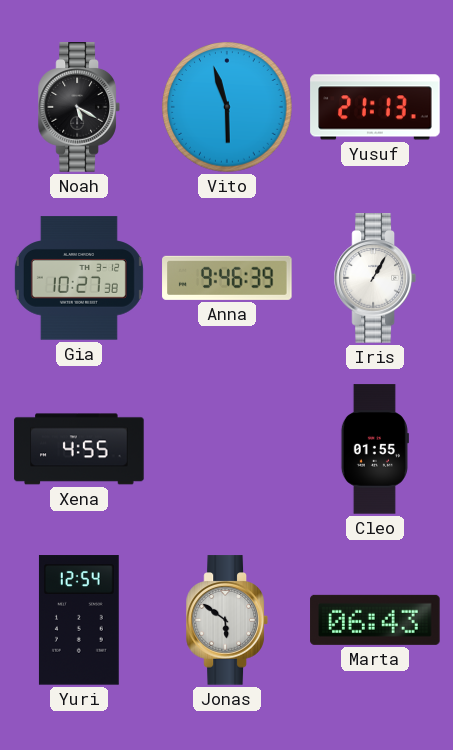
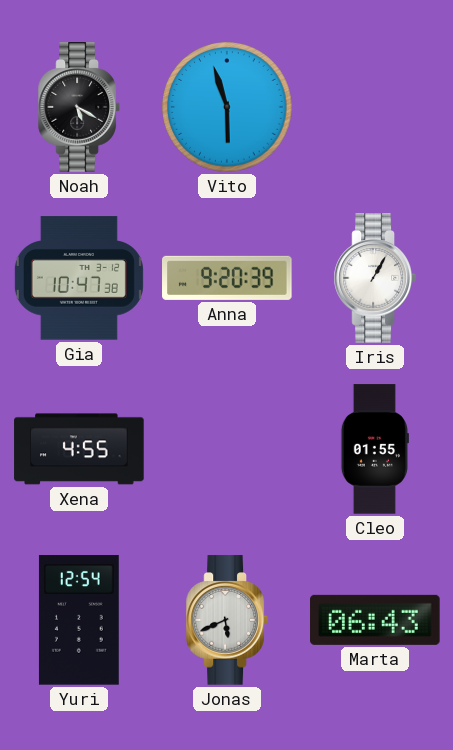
Yusuf: 21:13 -> none
Gia: 10:27 -> 10:47
Anna: 9:46 -> 9:20
Jonas: 5:51 -> 5:41
